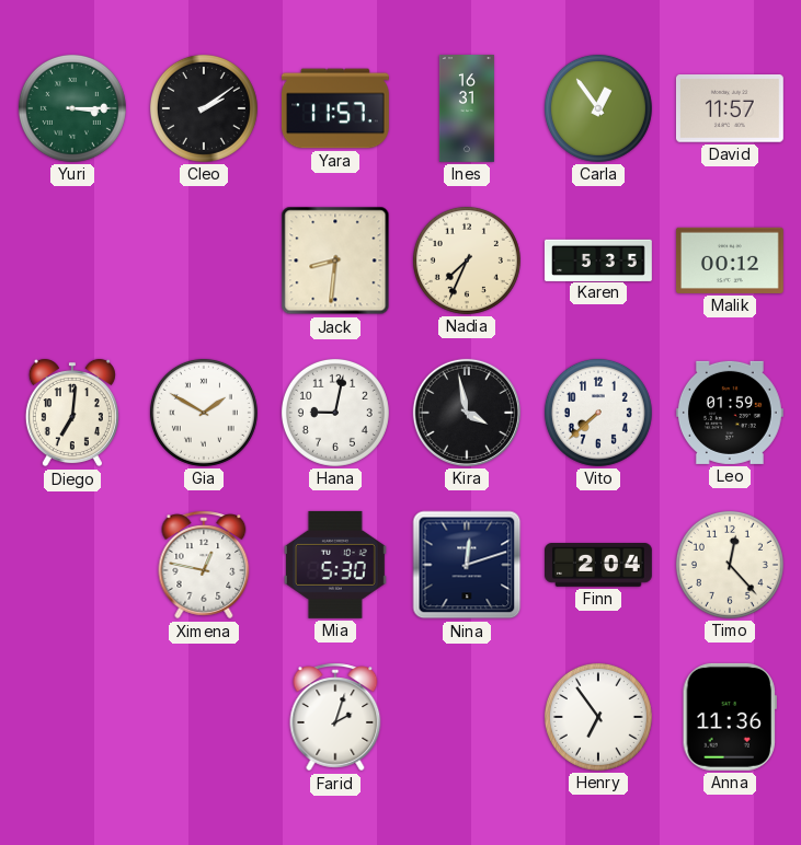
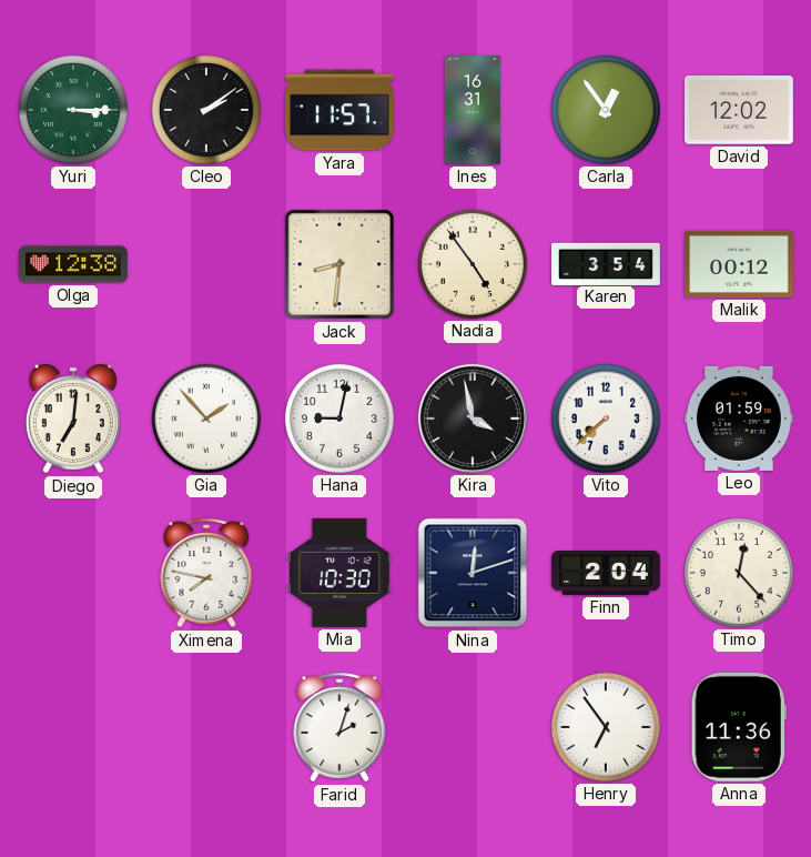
David: 11:57 -> 12:02
Olga: none -> 12:38
Nadia: 7:34 -> 4:54
Karen: 5:35 -> 3:54
Gia: 1:50 -> 1:53
Ximena: 12:47 -> 7:47
Mia: 5:30 -> 10:30
